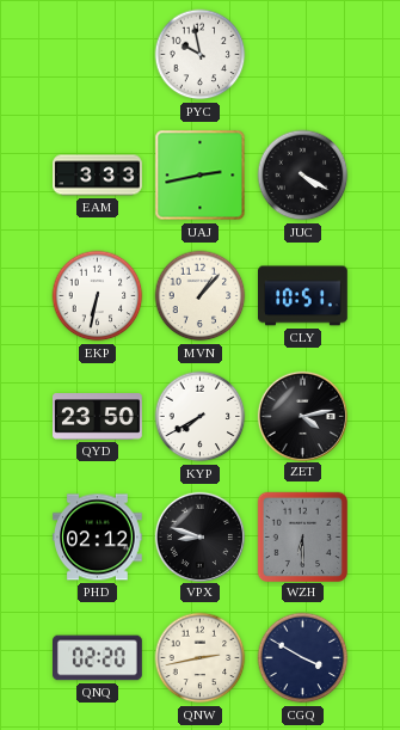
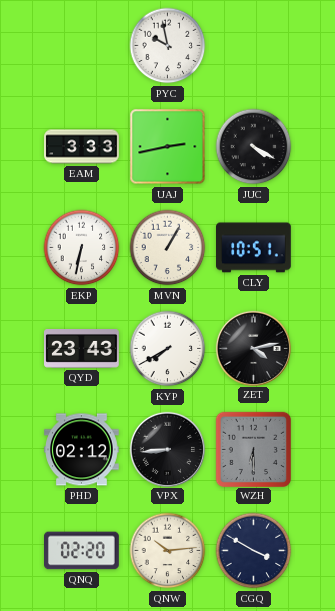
MVN: 1:07 -> 1:05
QYD: 23:50 -> 23:43
VPX: 8:48 -> 8:44
QNW: 2:43 -> 10:14
